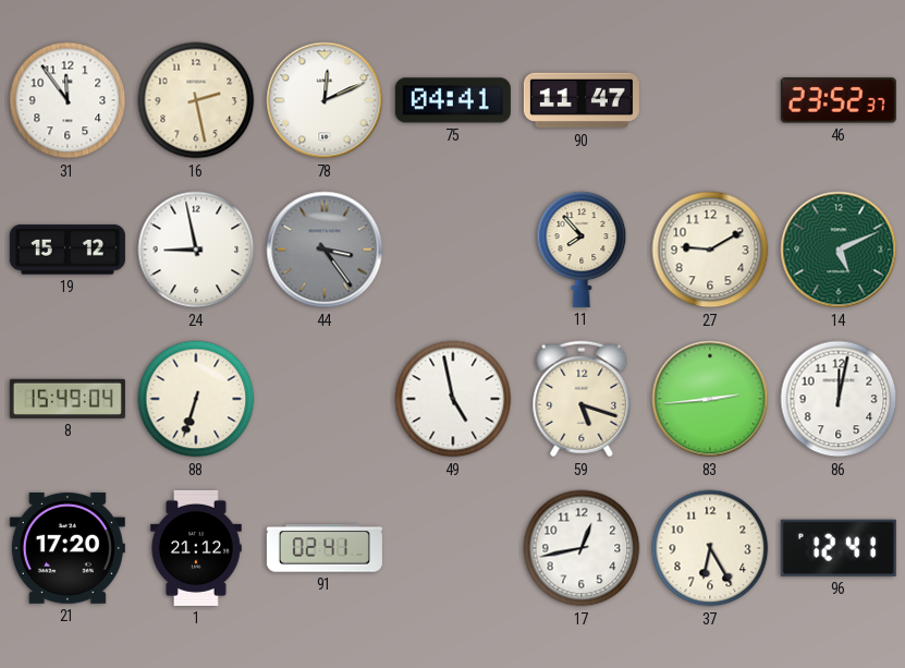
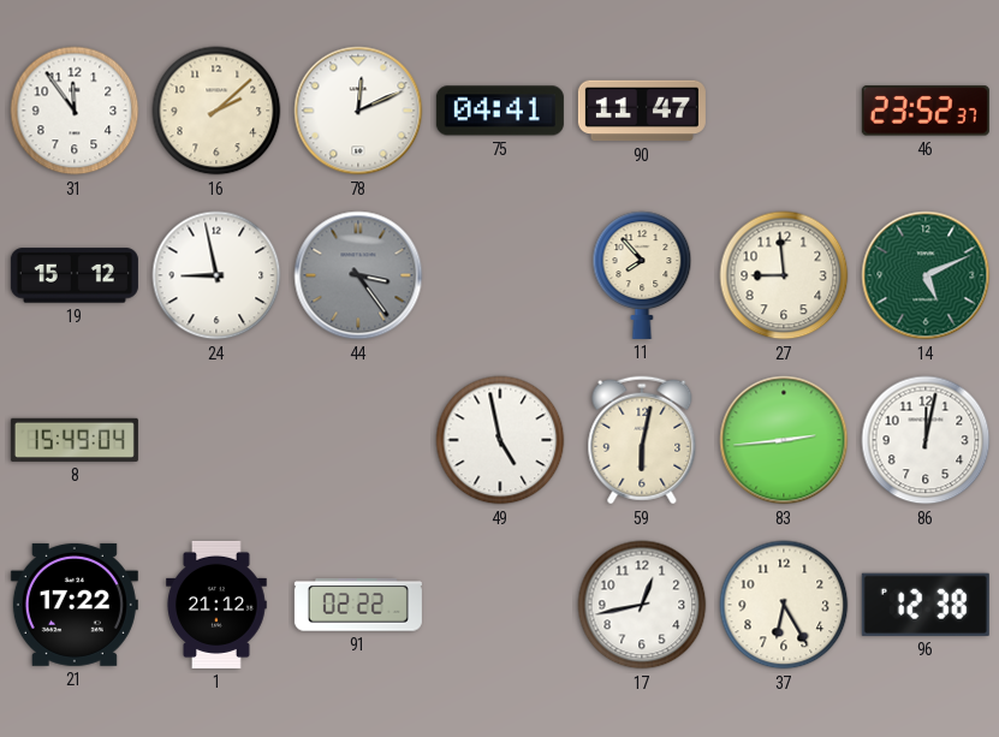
16: 2:28 -> 2:08
27: 9:10 -> 8:59
88: 6:33 -> none
59: 5:18 -> 6:02
21: 17:20 -> 17:22
91: 02:41 -> 02:22
96: 12:41 -> 12:38
